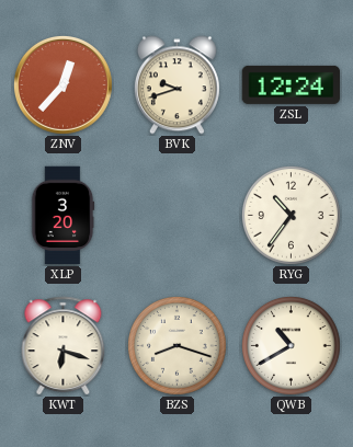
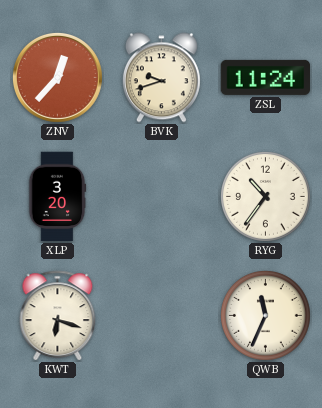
ZSL: 12:24 -> 11:24
BZS: 8:18 -> none
QWB: 10:40 -> 11:34
